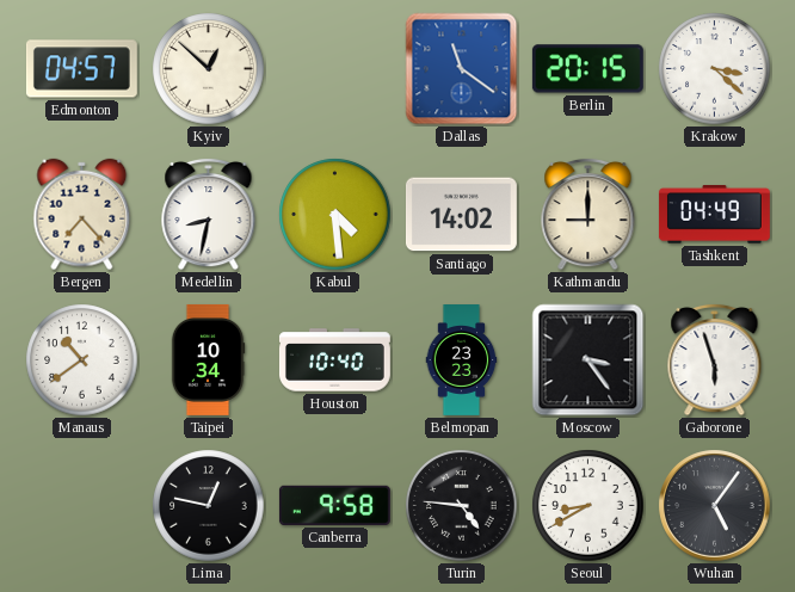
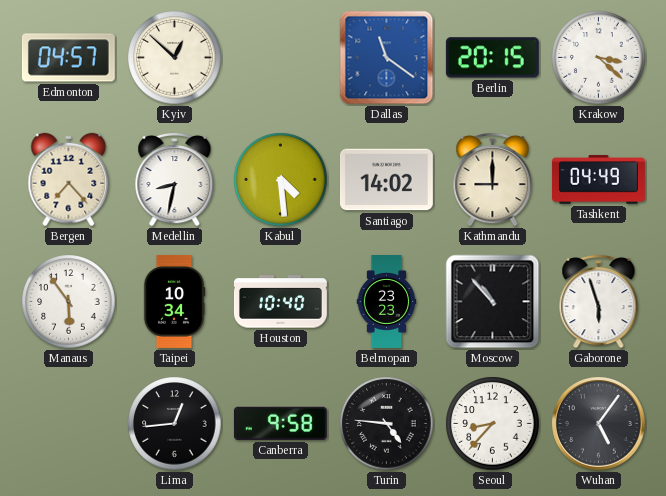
Manaus: 10:39 -> 5:54
Moscow: 3:24 -> 10:53
Lima: 12:47 -> 12:44
Seoul: 8:40 -> 8:37
